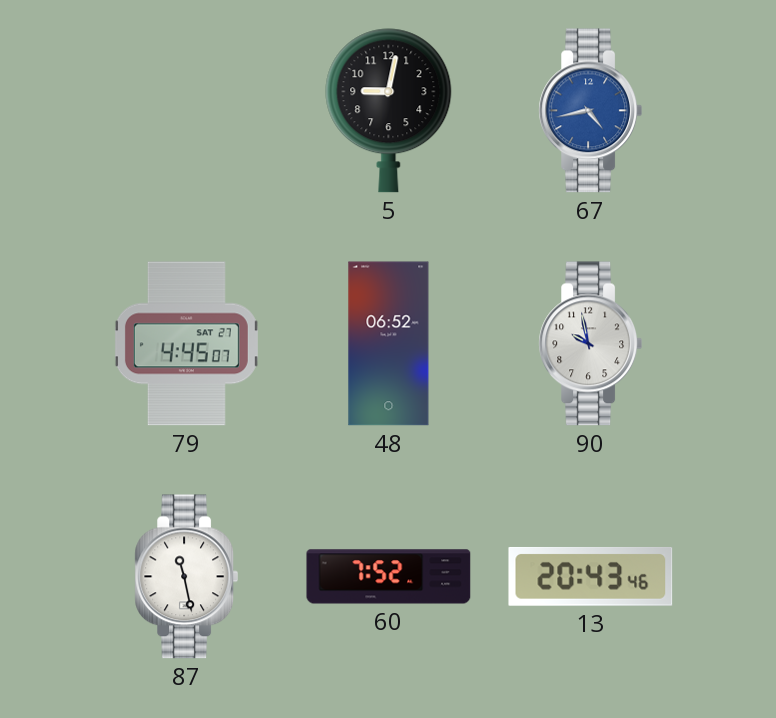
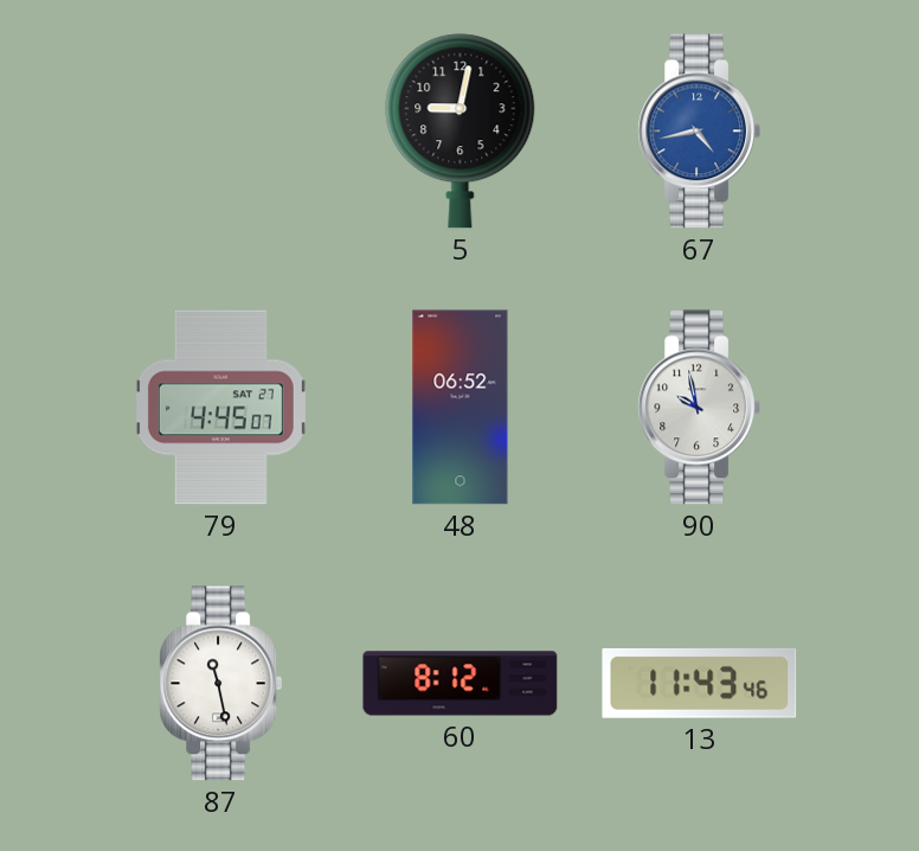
60: 7:52 -> 8:12
13: 20:43 -> 11:43
